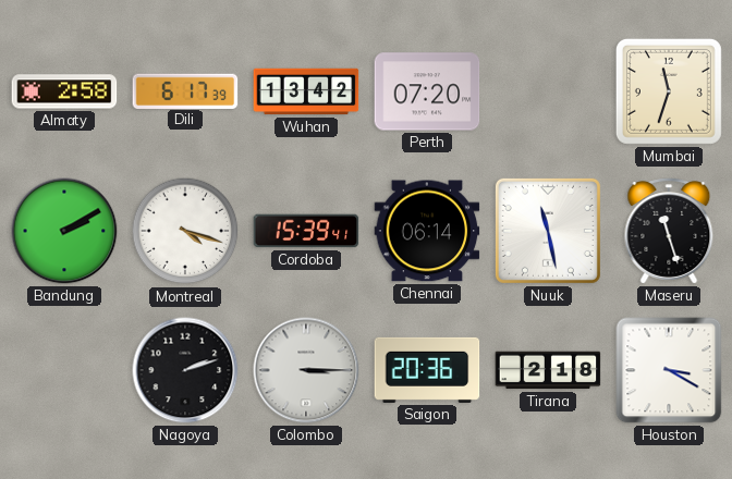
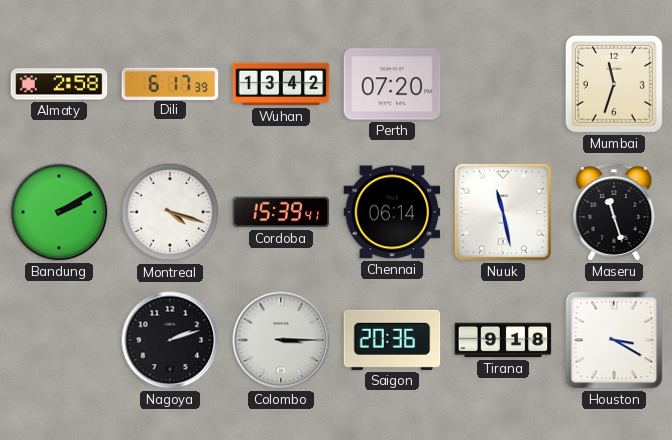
Tirana: 2:18 -> 9:18
